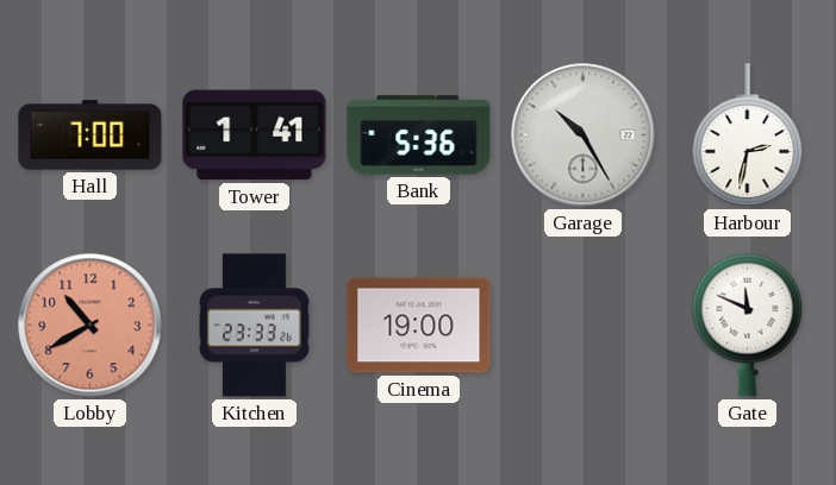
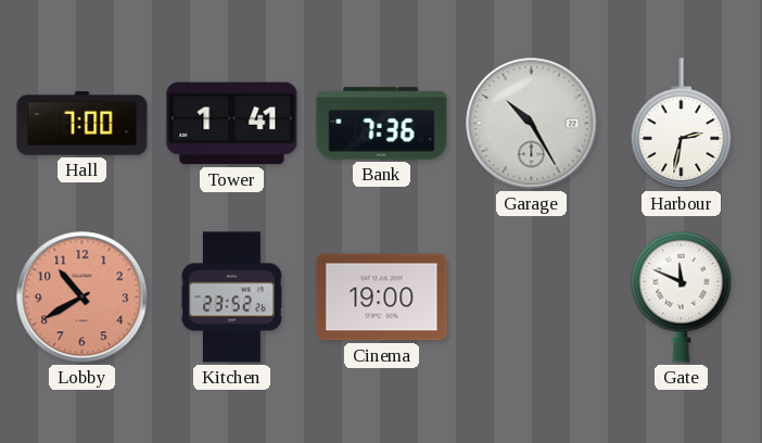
Bank: 5:36 -> 7:36
Kitchen: 23:33 -> 23:52
